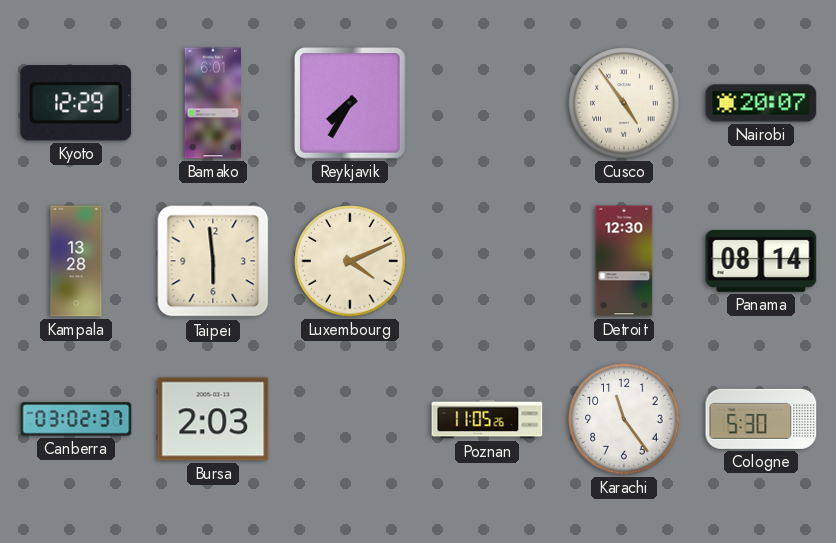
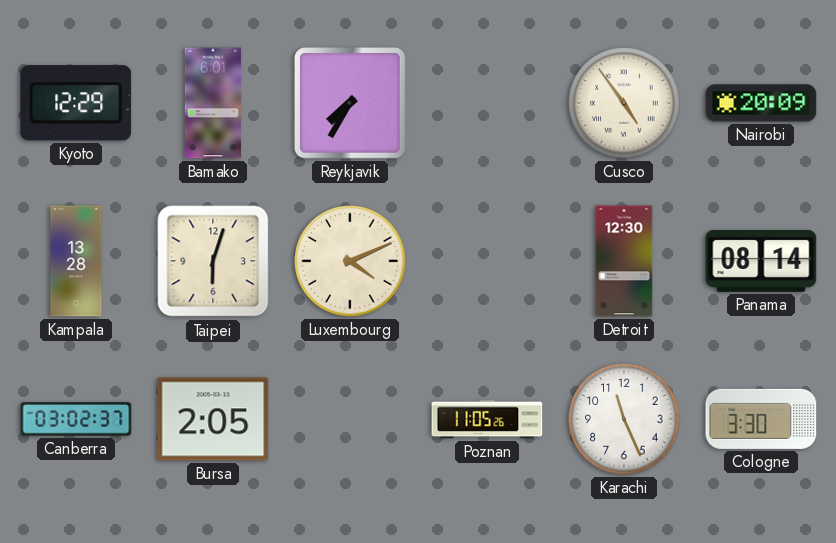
Nairobi: 20:07 -> 20:09
Taipei: 5:59 -> 6:03
Bursa: 2:03 -> 2:05
Karachi: 11:24 -> 11:26
Cologne: 5:30 -> 3:30
